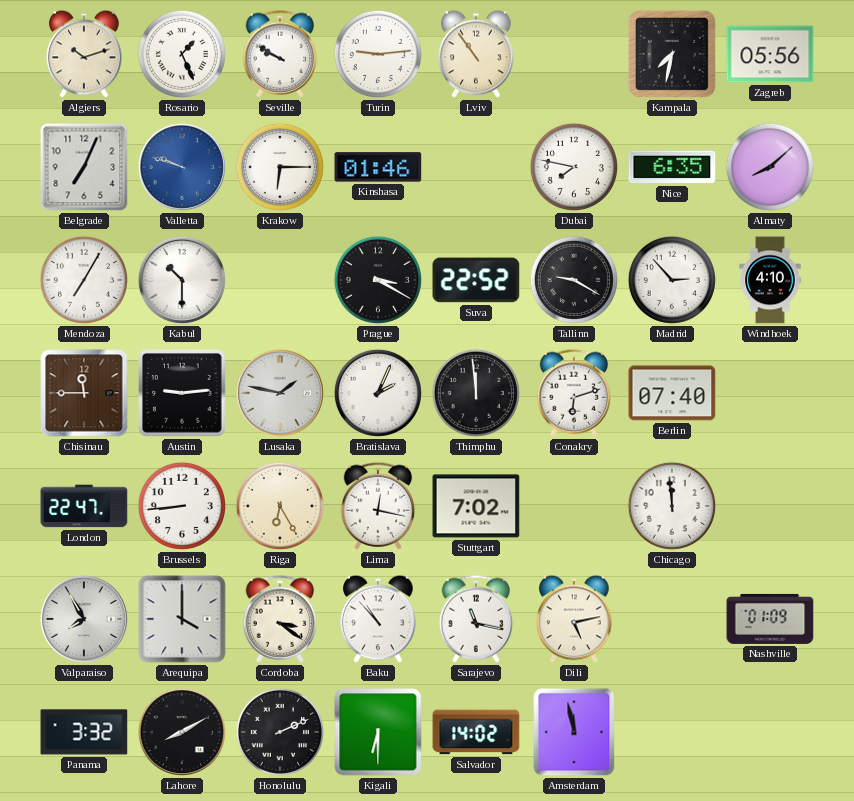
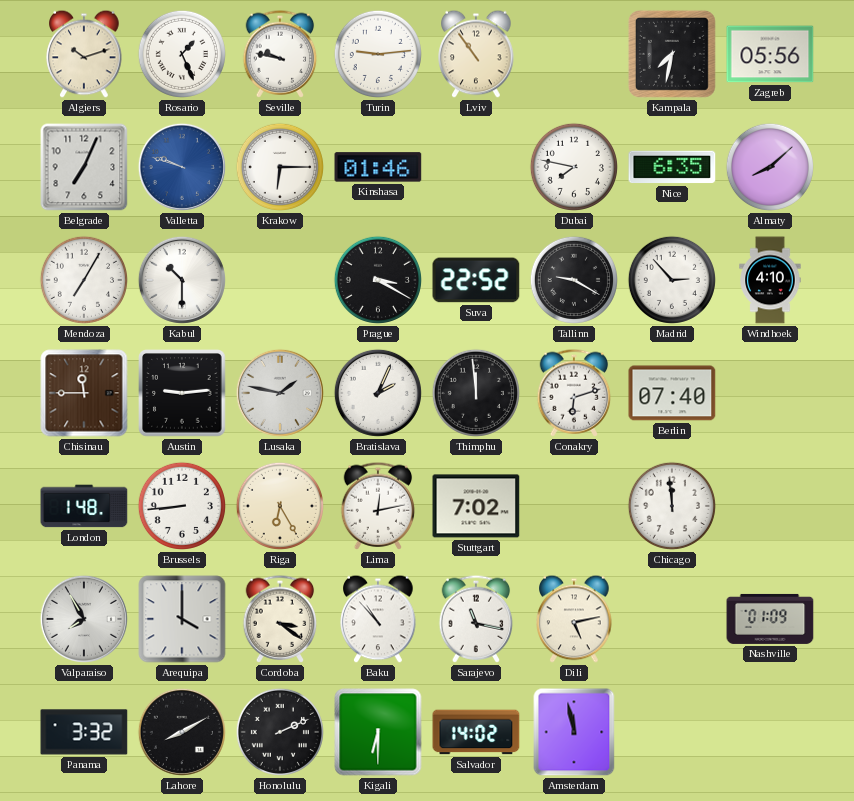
Seville: 9:50 -> 9:47
London: 22:47 -> 1:48
Lima: 12:17 -> 12:13
